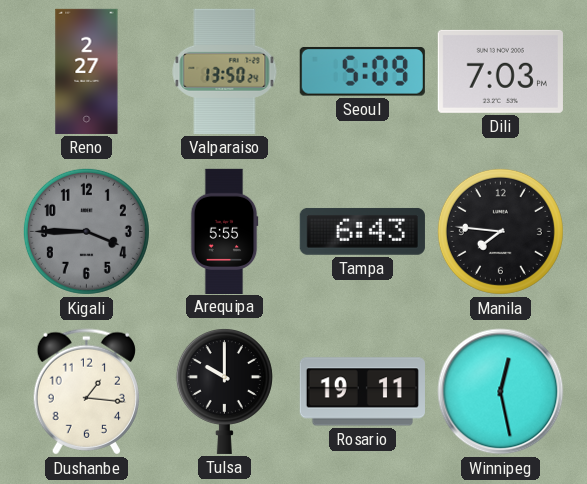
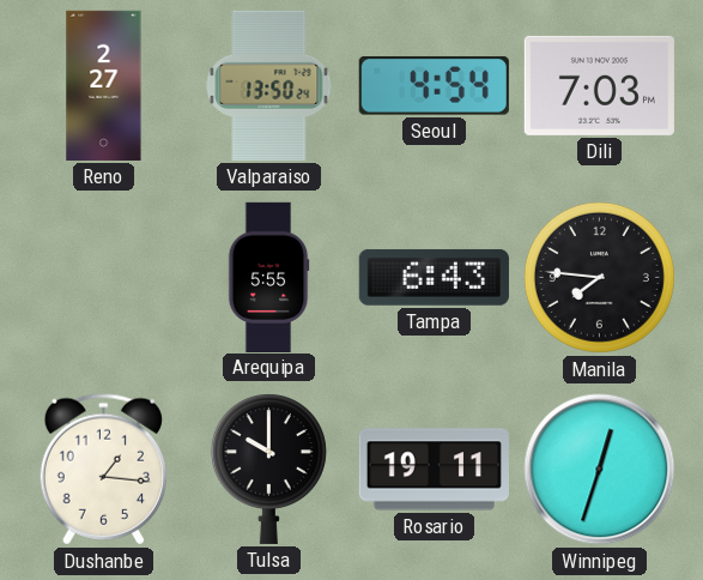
Seoul: 5:09 -> 4:54
Kigali: 3:45 -> none
Winnipeg: 12:28 -> 12:33
